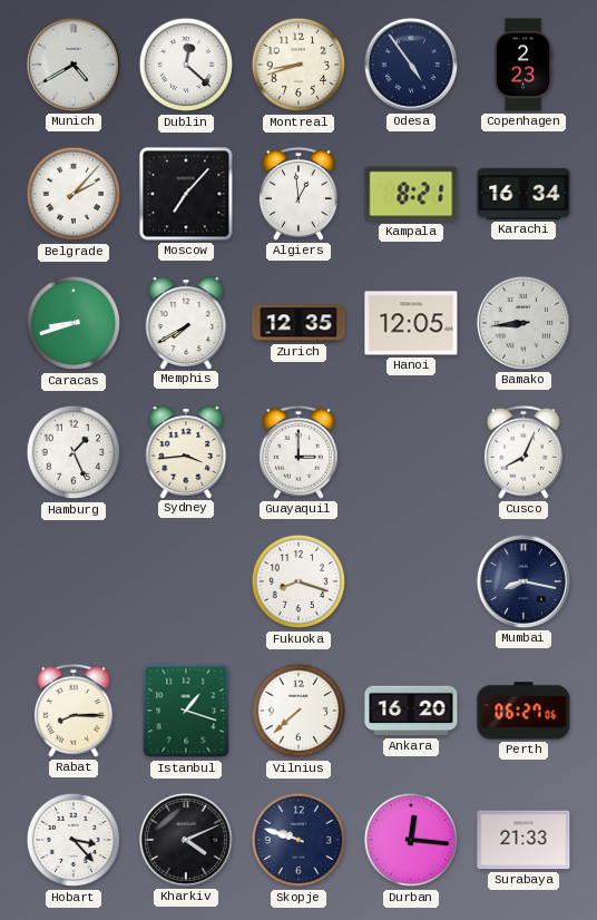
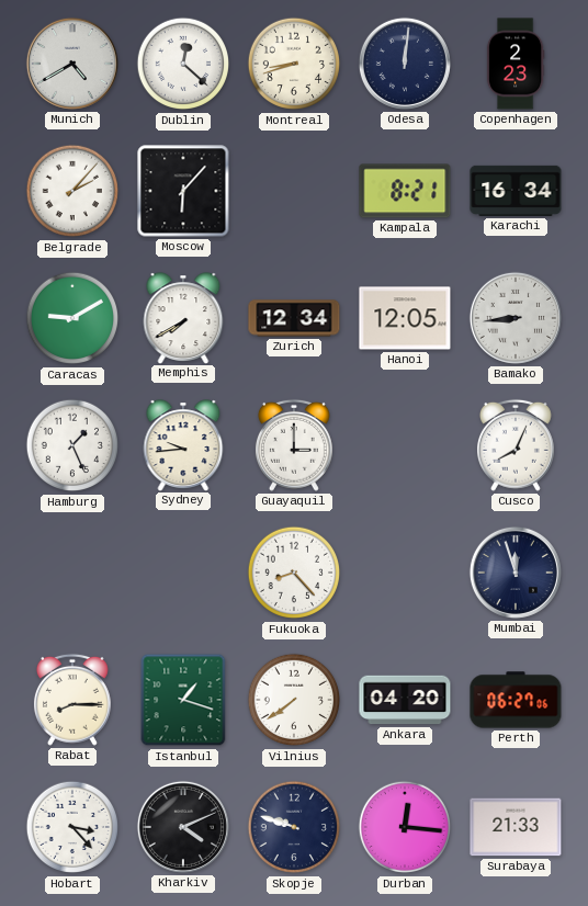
Odesa: 4:54 -> 12:01
Moscow: 7:07 -> 6:07
Algiers: 12:59 -> none
Caracas: 8:42 -> 9:10
Zurich: 12:35 -> 12:34
Sydney: 3:44 -> 9:44
Fukuoka: 8:18 -> 8:23
Mumbai: 8:17 -> 11:57
Vilnius: 7:38 -> 7:39
Ankara: 16:20 -> 04:20
